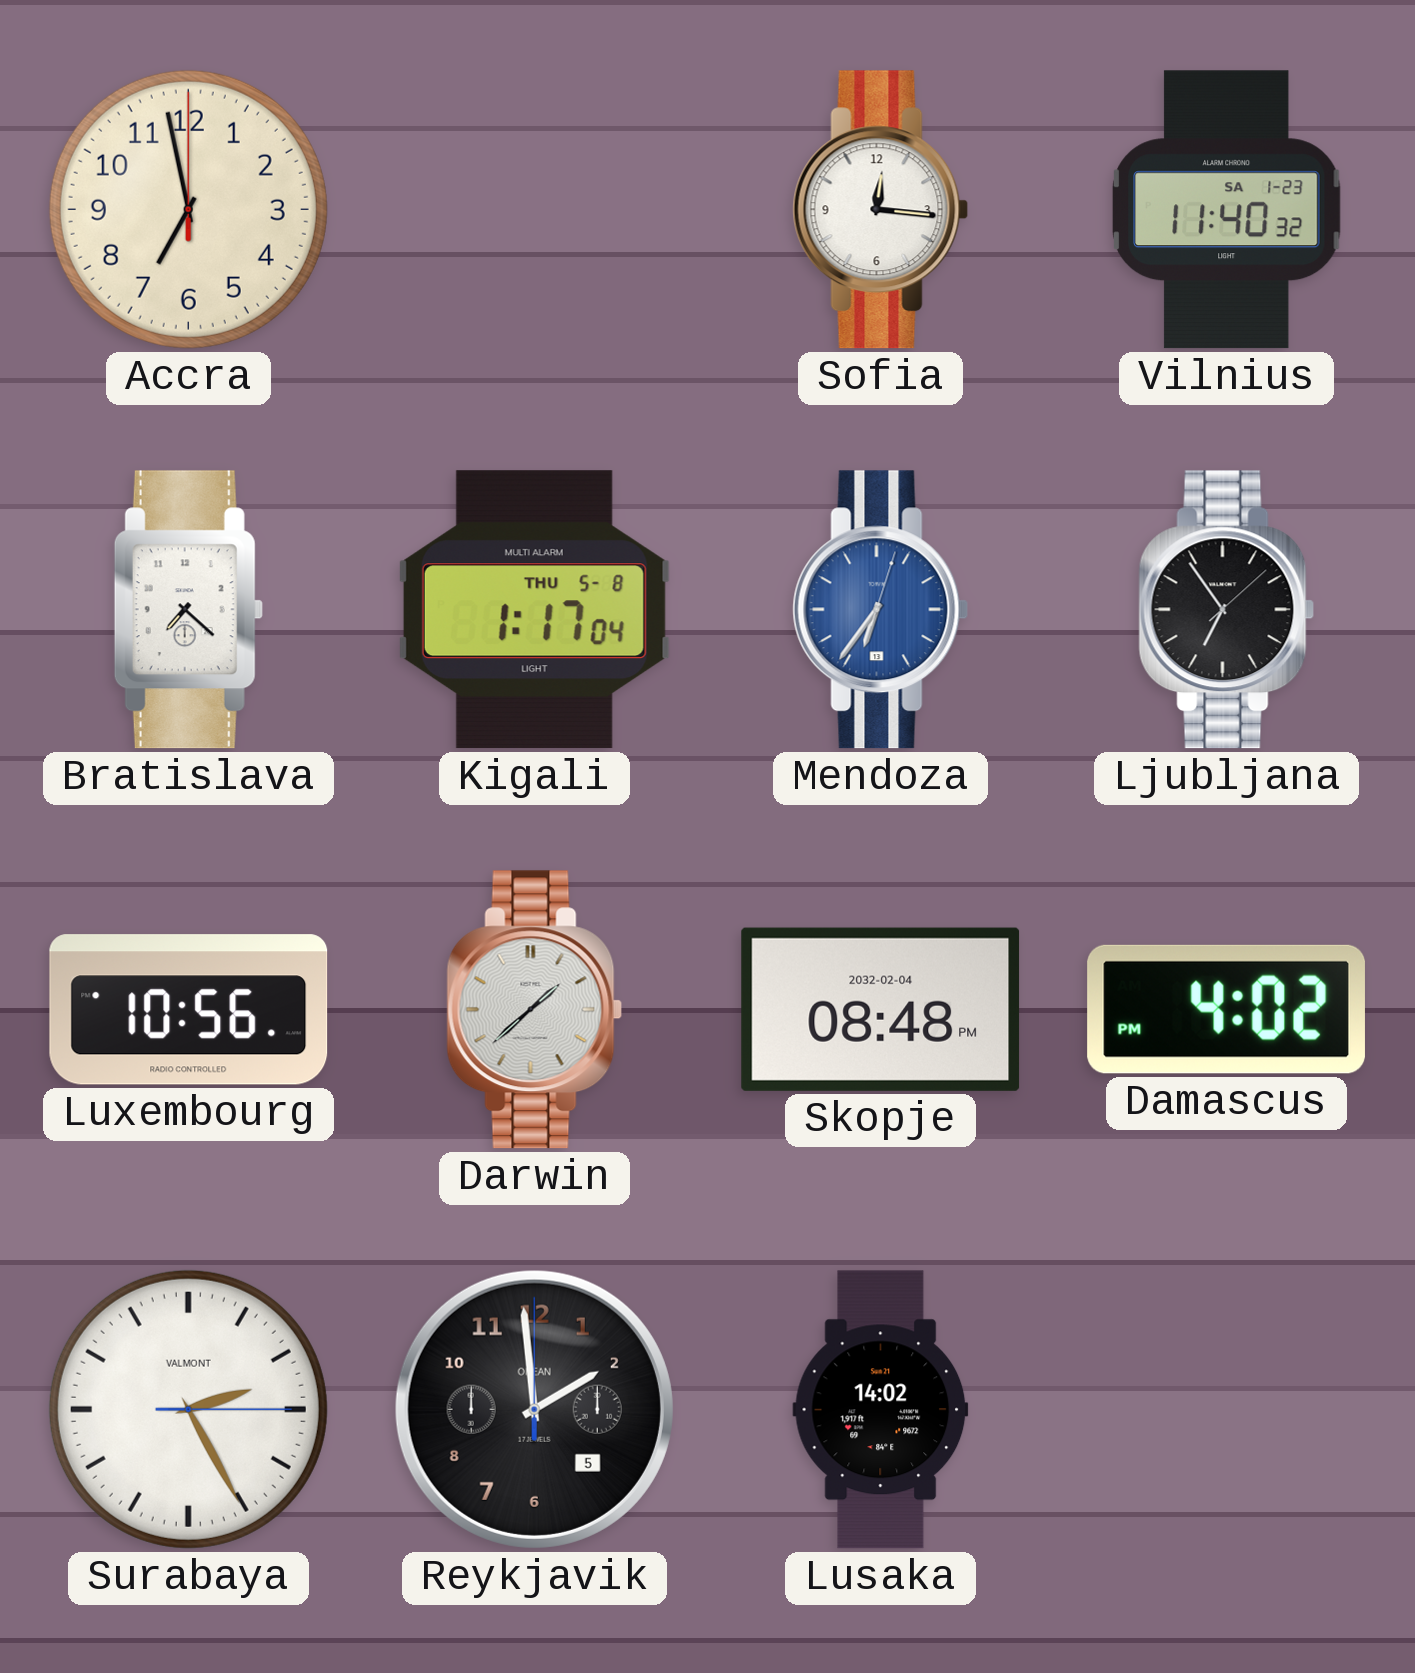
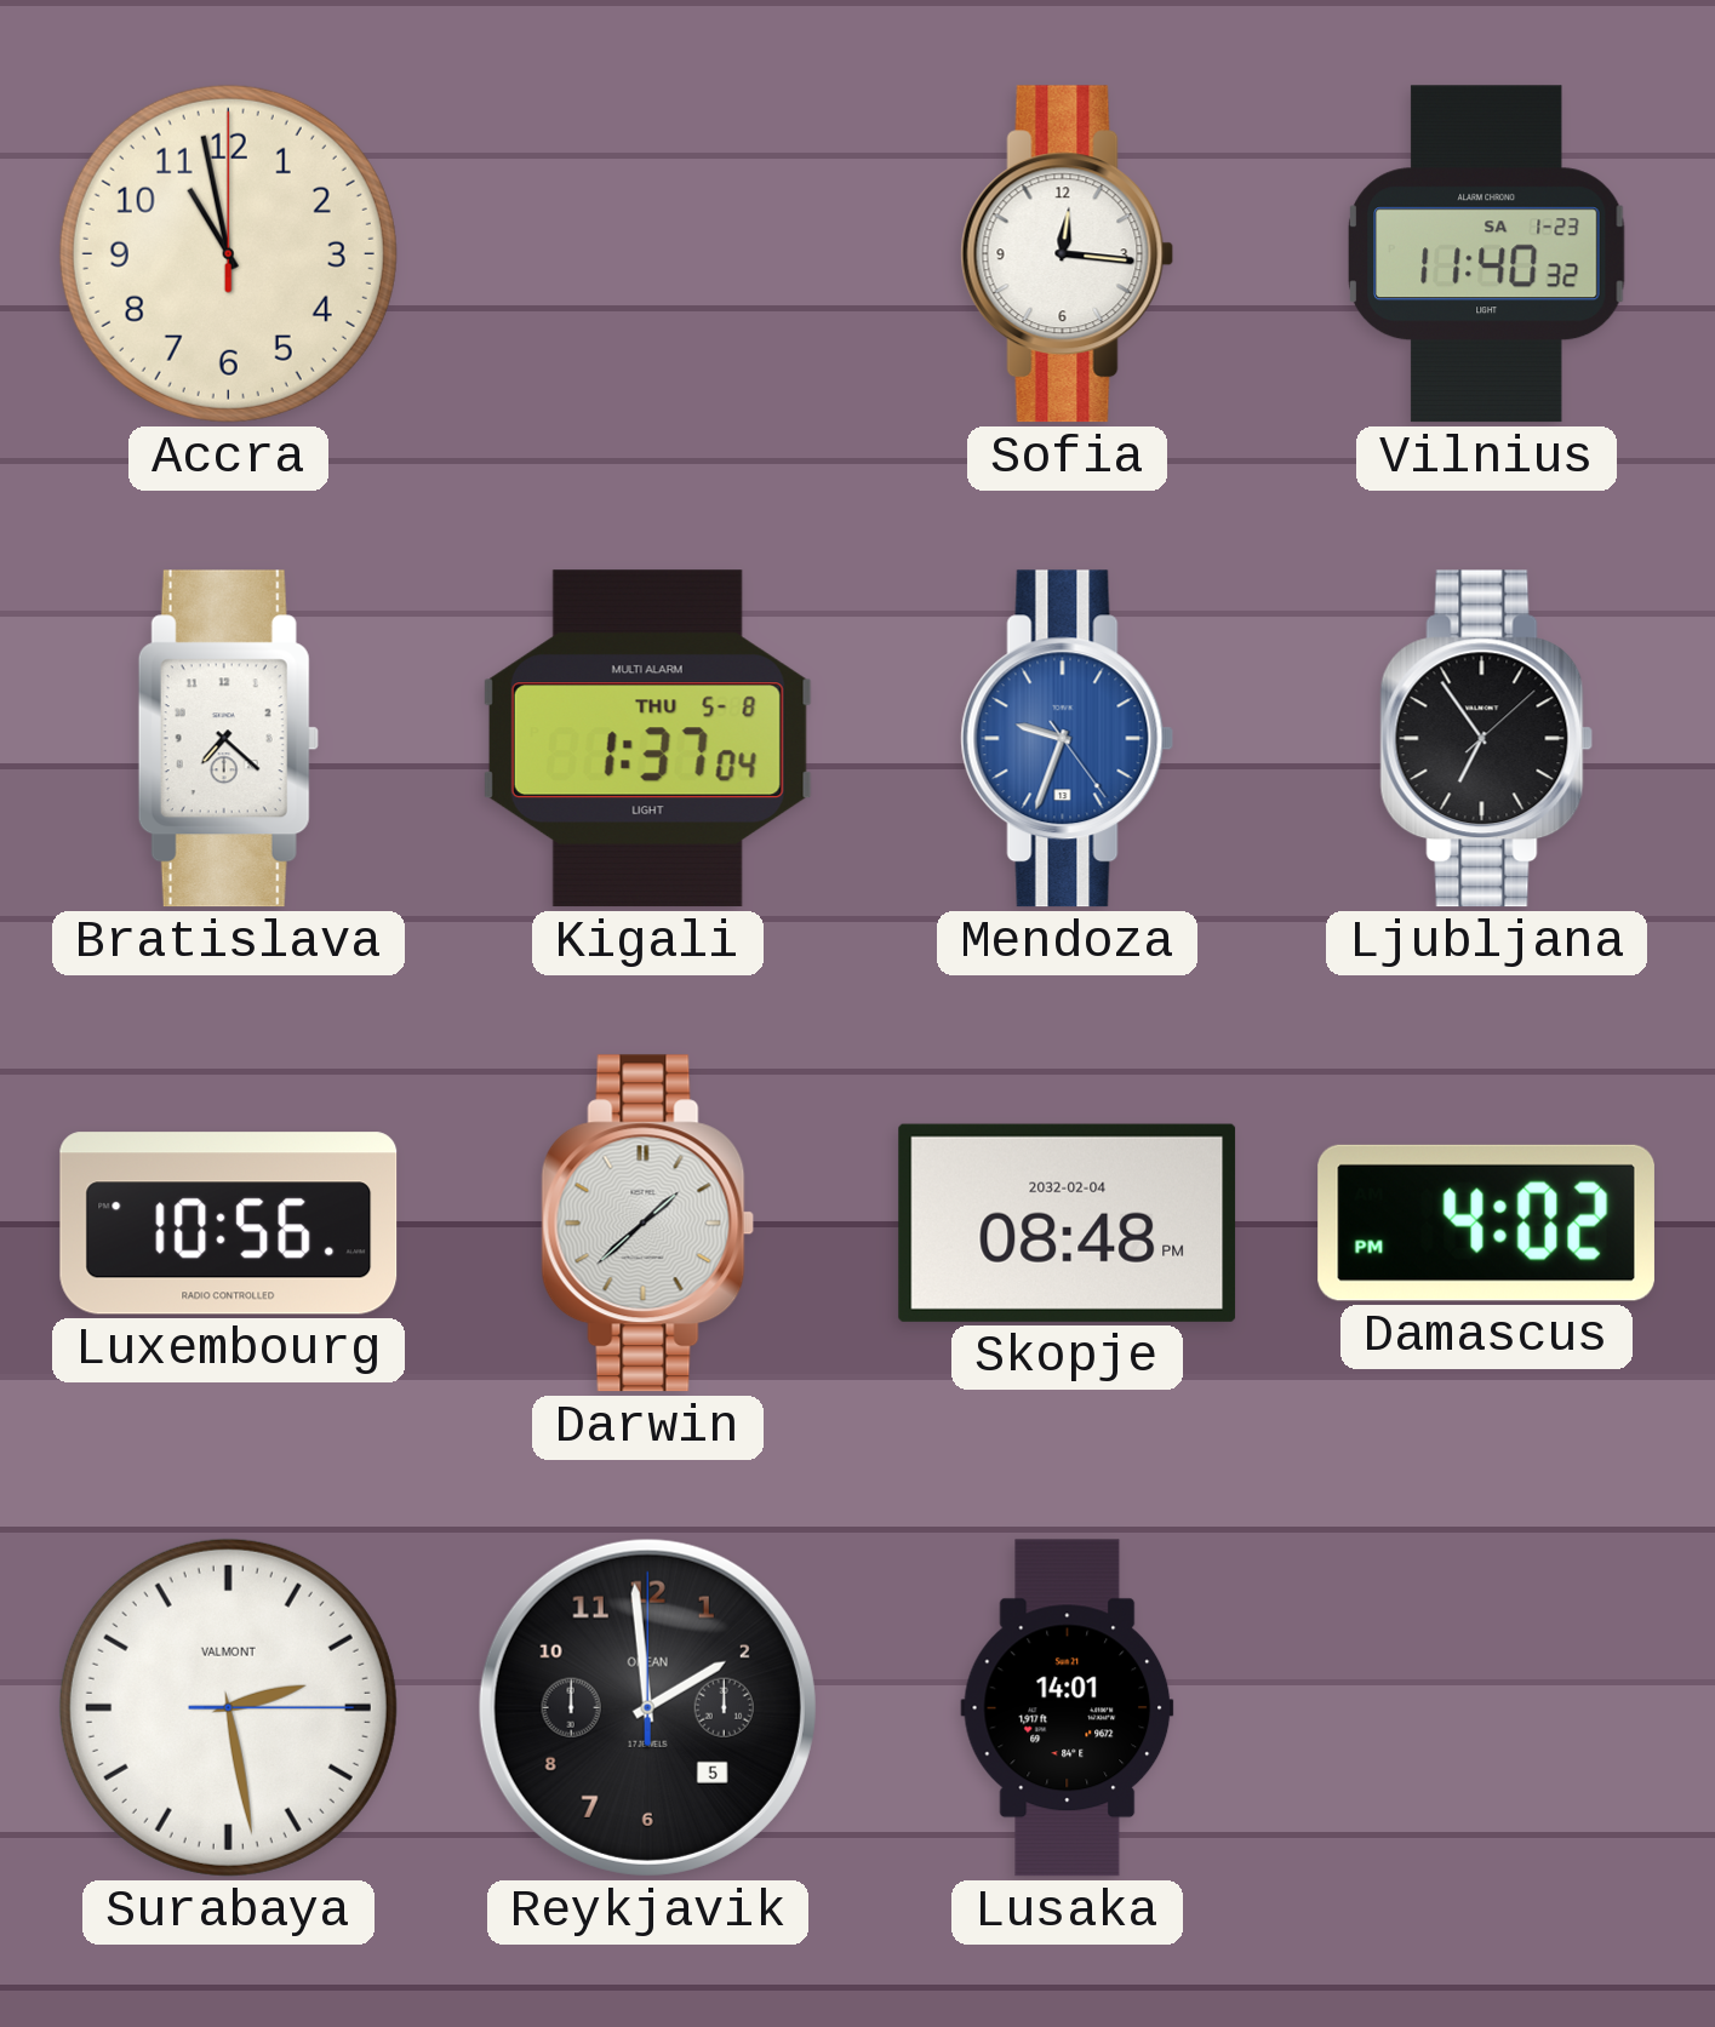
Accra: 6:58 -> 10:58
Kigali: 1:17 -> 1:37
Mendoza: 6:36 -> 9:33
Surabaya: 2:25 -> 2:28
Lusaka: 14:02 -> 14:01
